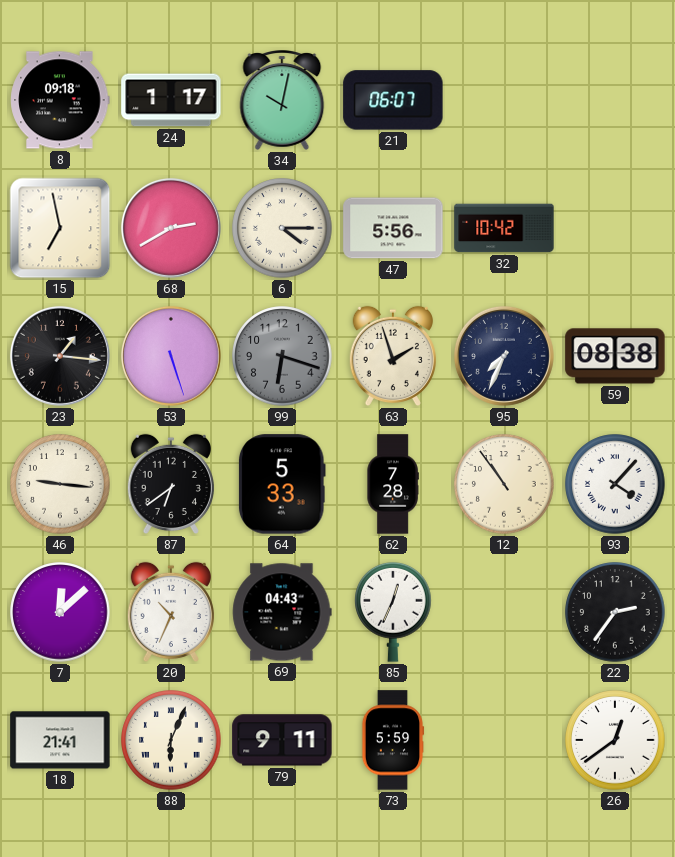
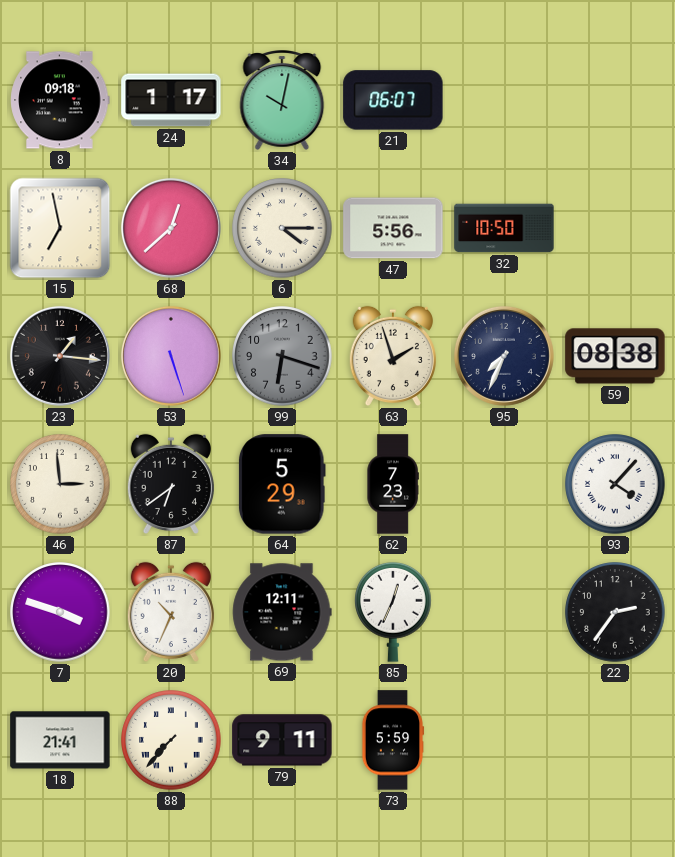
68: 2:40 -> 12:38
32: 10:42 -> 10:50
46: 9:16 -> 2:59
64: 5:33 -> 5:29
62: 7:28 -> 7:23
12: 10:54 -> none
7: 12:08 -> 3:48
69: 04:43 -> 12:11
88: 6:04 -> 7:37
26: 12:39 -> none
